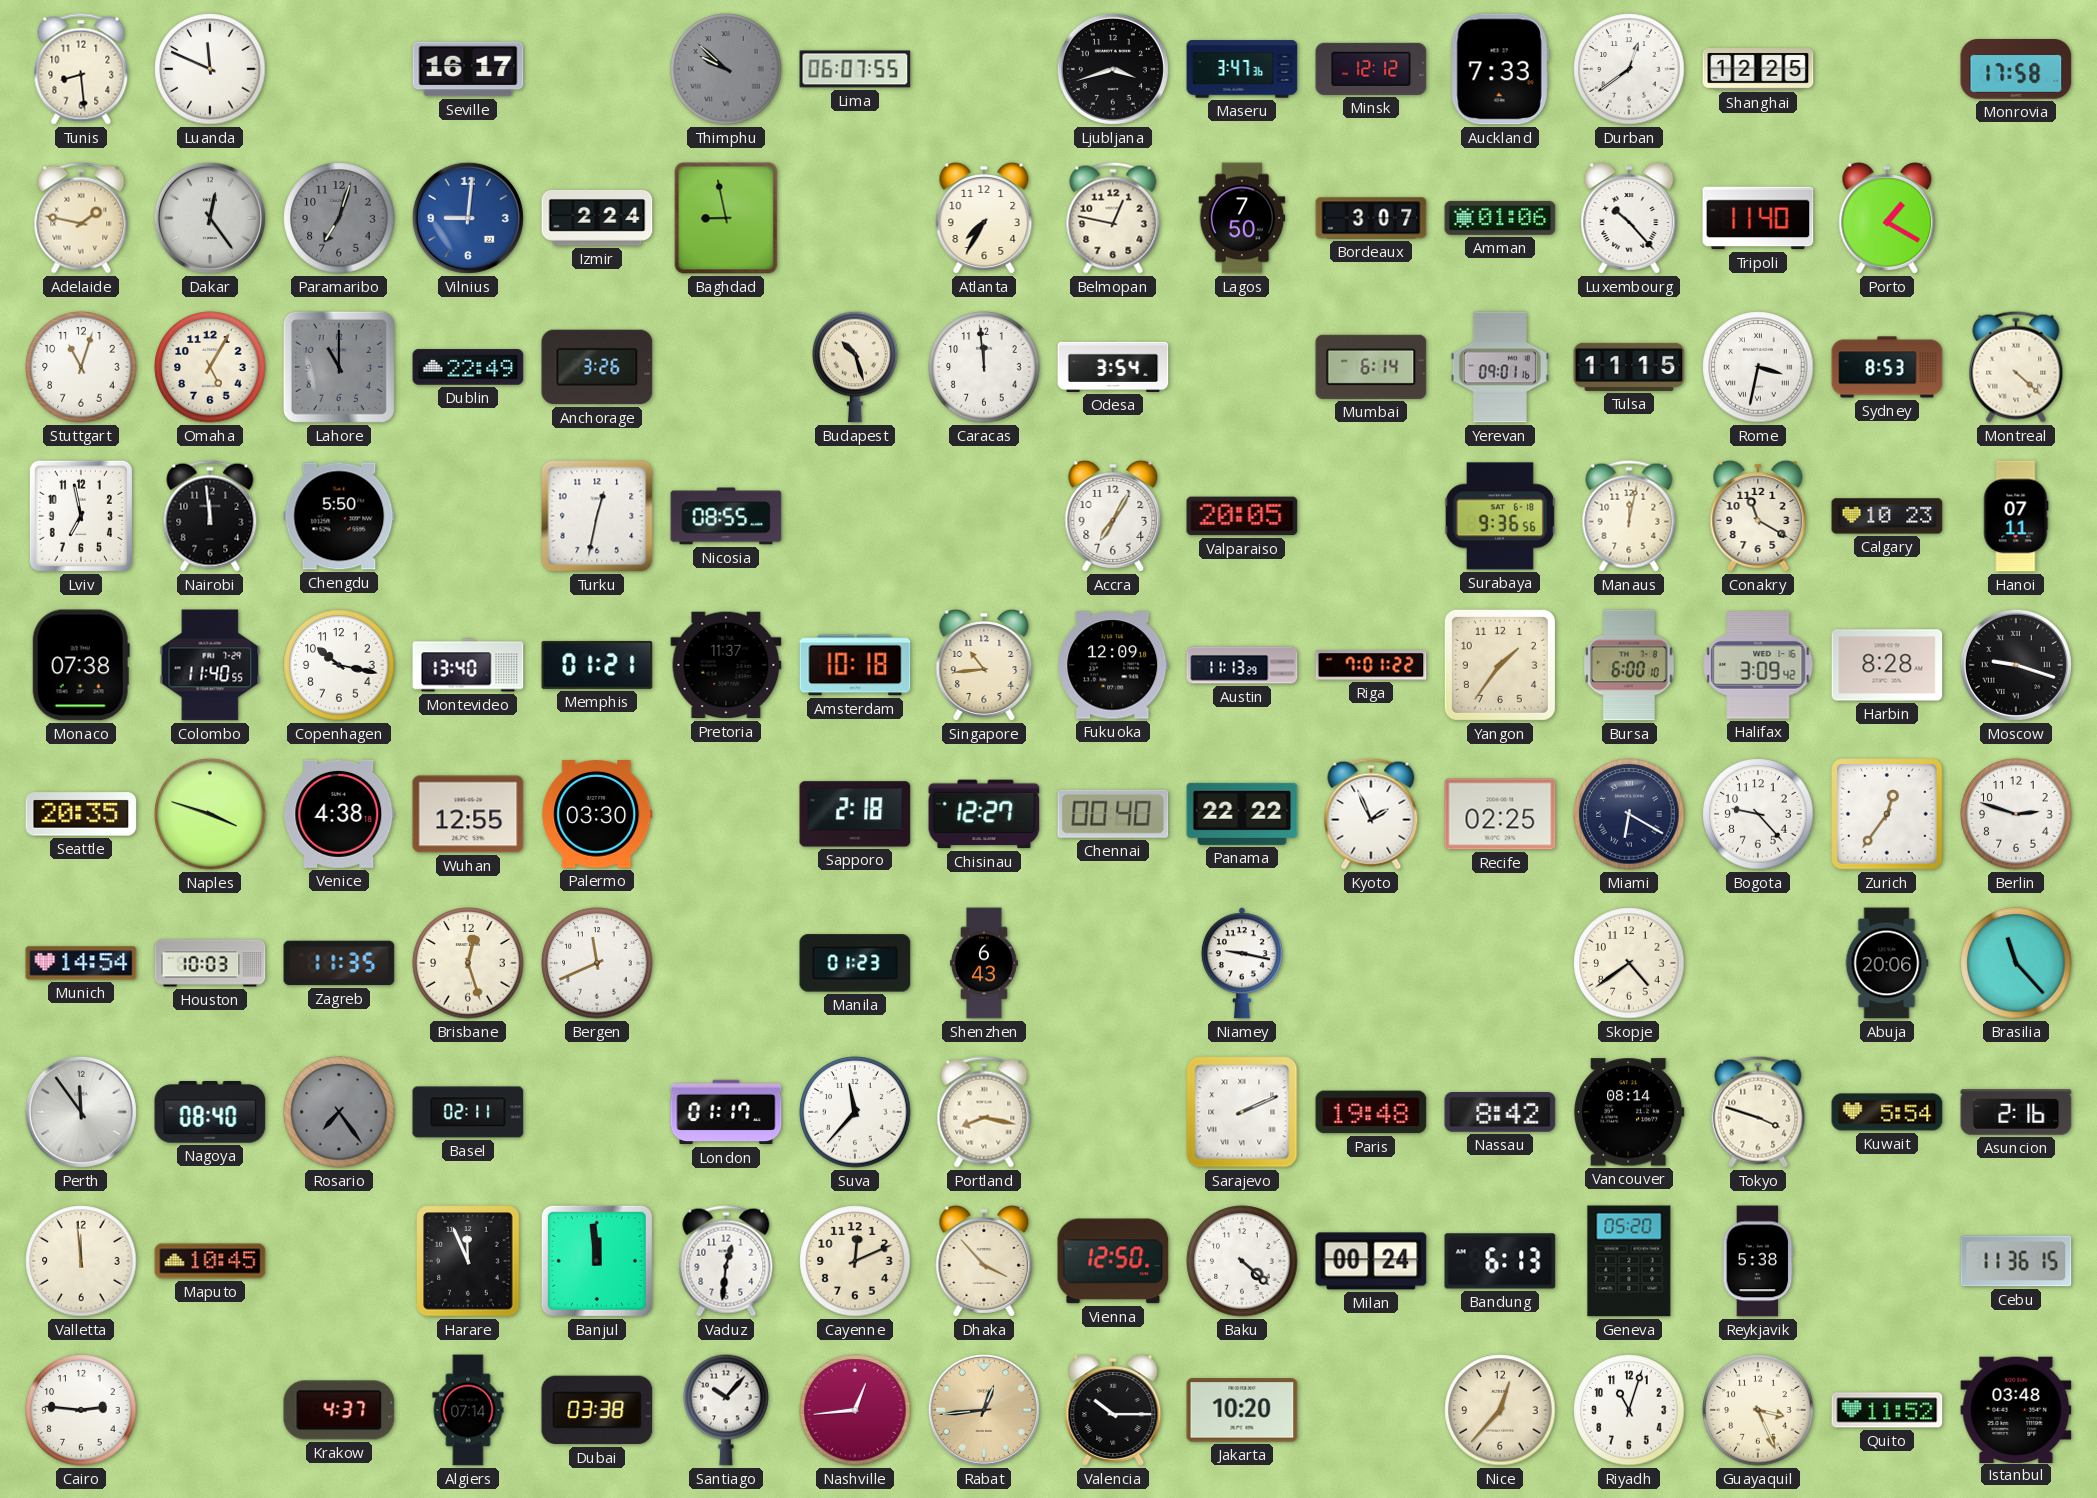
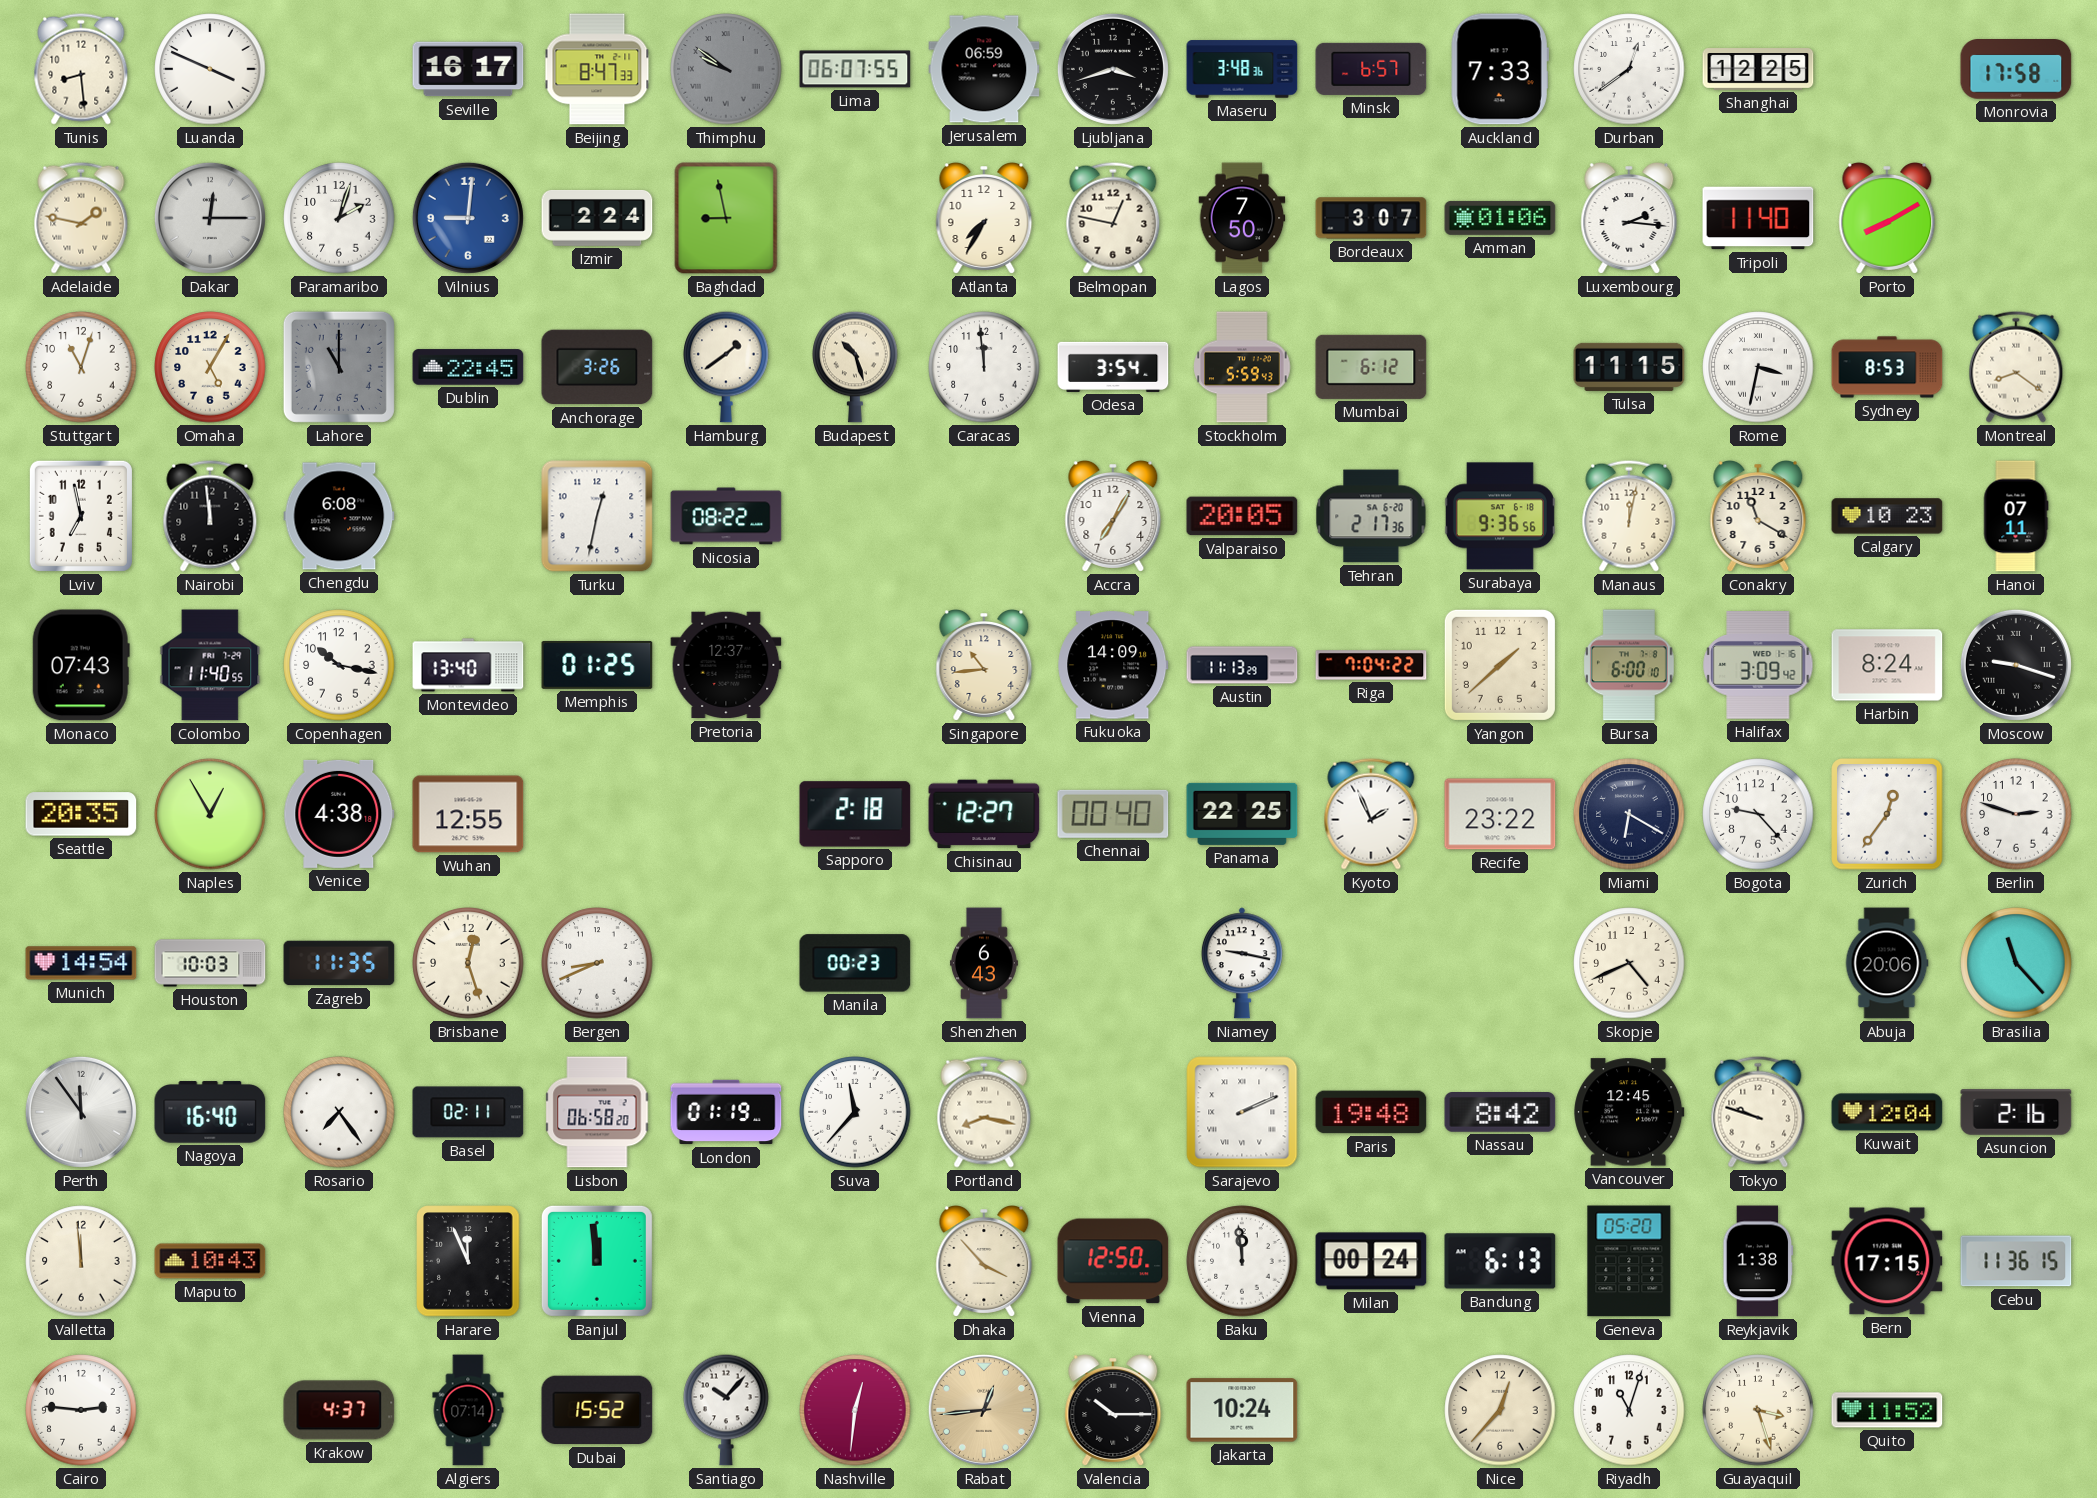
Luanda: 11:49 -> 3:49
Beijing: none -> 8:47
Thimphu: 9:52 -> 9:51
Jerusalem: none -> 06:59
Maseru: 3:47 -> 3:48
Minsk: 12:12 -> 6:57
Dakar: 12:24 -> 12:15
Paramaribo: 7:03 -> 2:03
Paramaribo dial: grey -> white
Luxembourg: 10:23 -> 2:16
Porto: 1:20 -> 8:10
Dublin: 22:49 -> 22:45
Hamburg: none -> 1:39
Stockholm: none -> 5:59
Mumbai: 6:14 -> 6:12
Yerevan: 09:01 -> none
Montreal: 4:22 -> 8:21
Chengdu: 5:50 -> 6:08
Nicosia: 08:55 -> 08:22
Tehran: none -> 2:17
Monaco: 07:38 -> 07:43
Memphis: 01:21 -> 01:25
Pretoria: 11:37 -> 12:37
Amsterdam: 10:18 -> none
Fukuoka: 12:09 -> 14:09
Riga: 7:01 -> 7:04
Yangon: 1:36 -> 1:38
Harbin: 8:28 -> 8:24
Naples: 3:48 -> 12:55
Palermo: 03:30 -> none
Panama: 22:22 -> 22:25
Recife: 02:25 -> 23:22
Bergen: 11:41 -> 8:41
Manila: 01:23 -> 00:23
Skopje: 4:39 -> 4:41
Nagoya: 08:40 -> 16:40
Rosario dial: grey -> white
Lisbon: none -> 06:58
London: 01:17 -> 01:19
Vancouver: 08:14 -> 12:45
Tokyo: 3:48 -> 9:48
Kuwait: 5:54 -> 12:04
Maputo: 10:45 -> 10:43
Vaduz: 12:31 -> none
Cayenne: 12:11 -> none
Baku: 4:22 -> 11:59
Reykjavik: 5:38 -> 1:38
Bern: none -> 17:15
Dubai: 03:38 -> 15:52
Nashville: 12:44 -> 12:31
Jakarta: 10:20 -> 10:24
Guayaquil: 3:26 -> 3:27
Istanbul: 03:48 -> none
